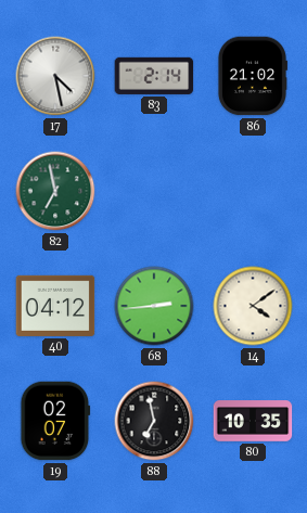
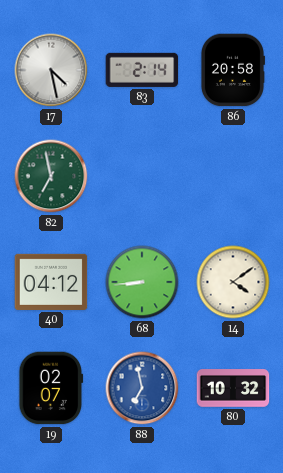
86: 21:02 -> 20:58
68: 2:44 -> 8:44
88 dial: black -> blue
80: 10:35 -> 10:32
